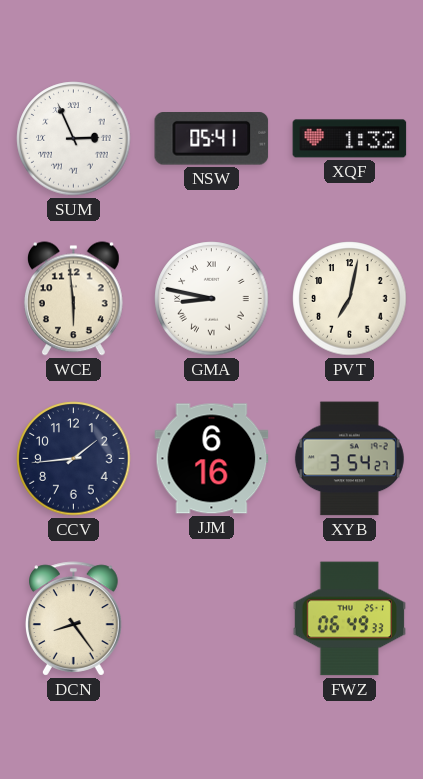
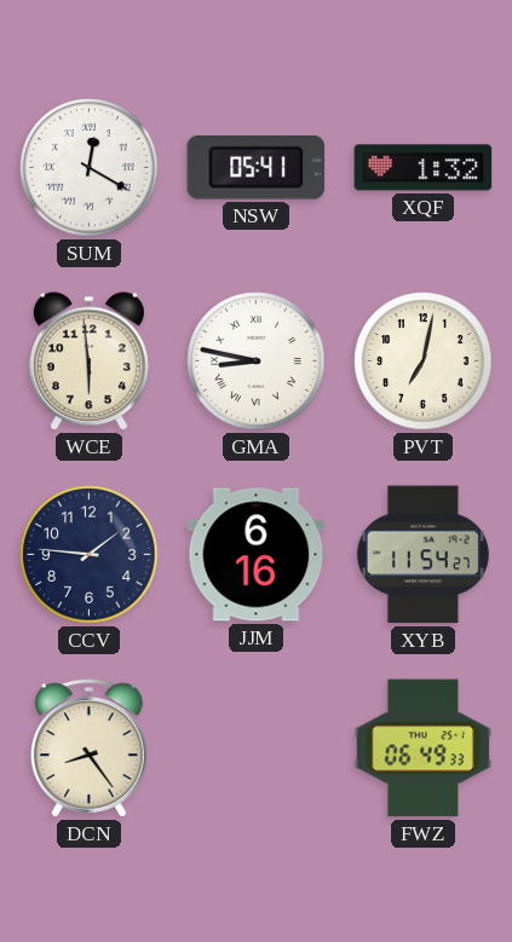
SUM: 2:56 -> 12:20
CCV: 1:44 -> 1:46
XYB: 3:54 -> 11:54
